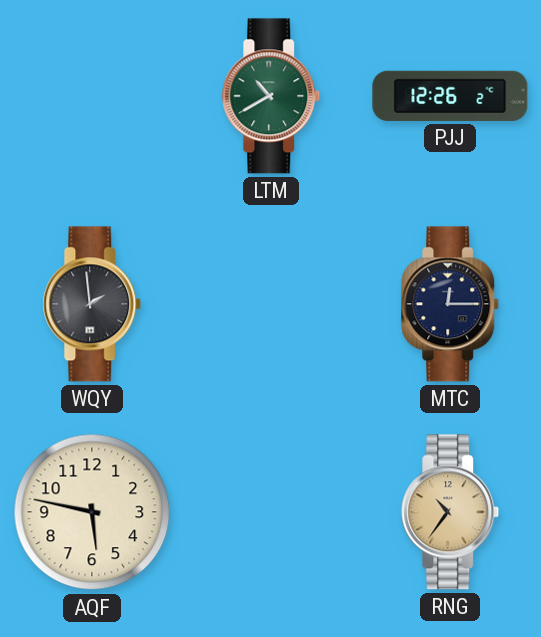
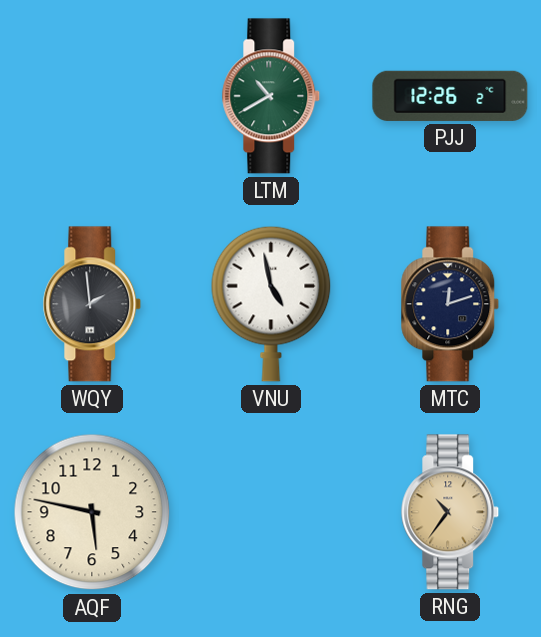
VNU: none -> 4:58
MTC: 12:15 -> 12:12
